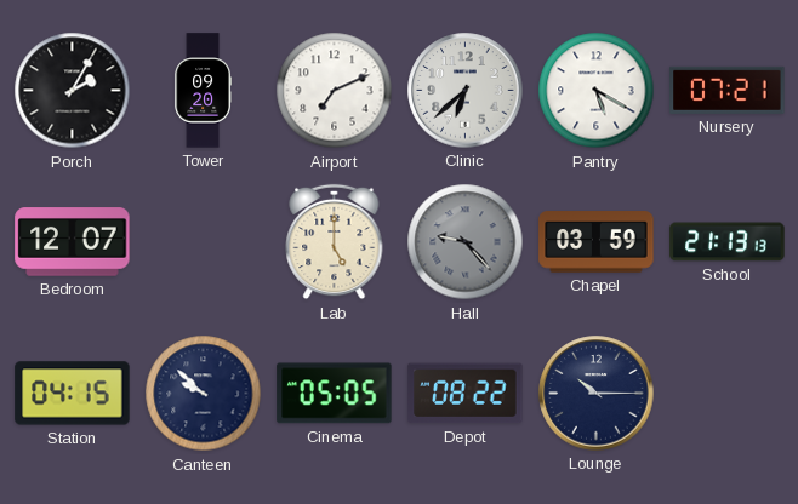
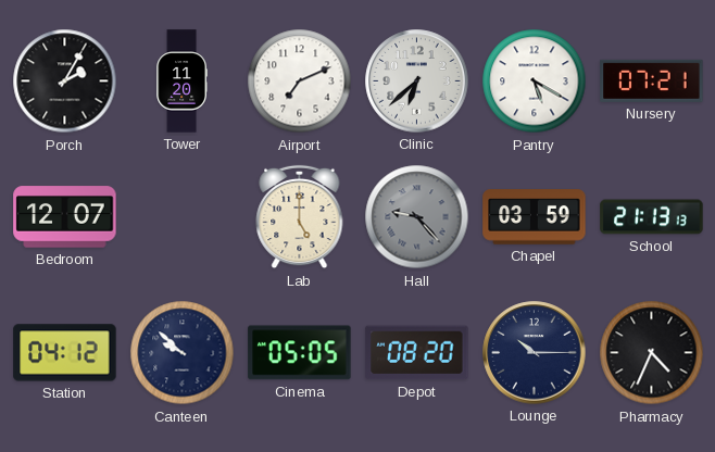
Tower: 09:20 -> 11:20
Station: 04:15 -> 04:12
Depot: 08:22 -> 08:20
Pharmacy: none -> 4:34
